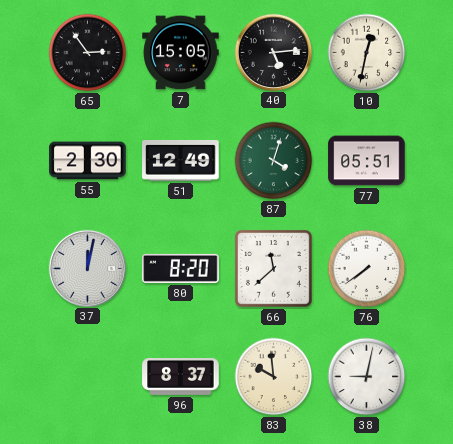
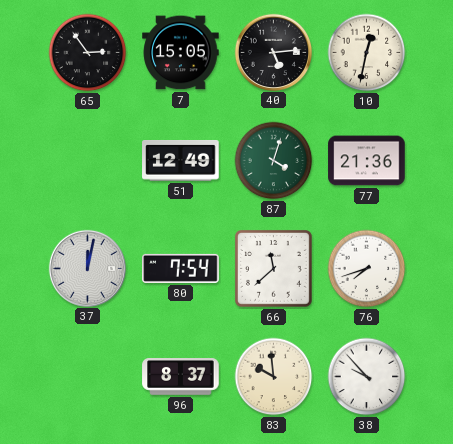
55: 2:30 -> none
77: 05:51 -> 21:36
80: 8:20 -> 7:54
76: 7:39 -> 7:42
38: 9:02 -> 9:53
